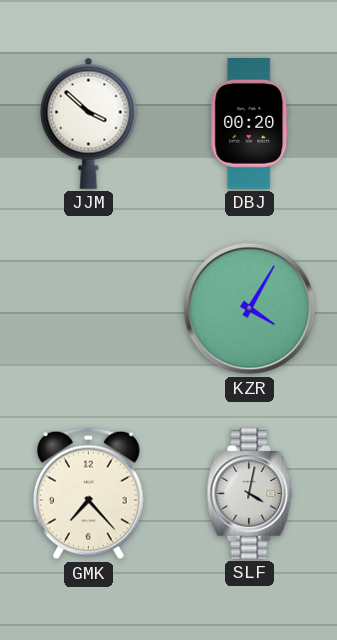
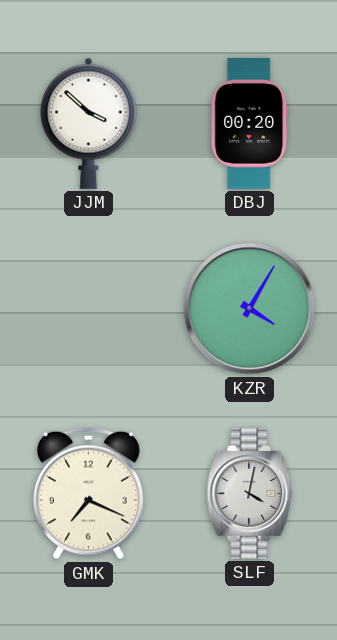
GMK: 7:23 -> 7:19
